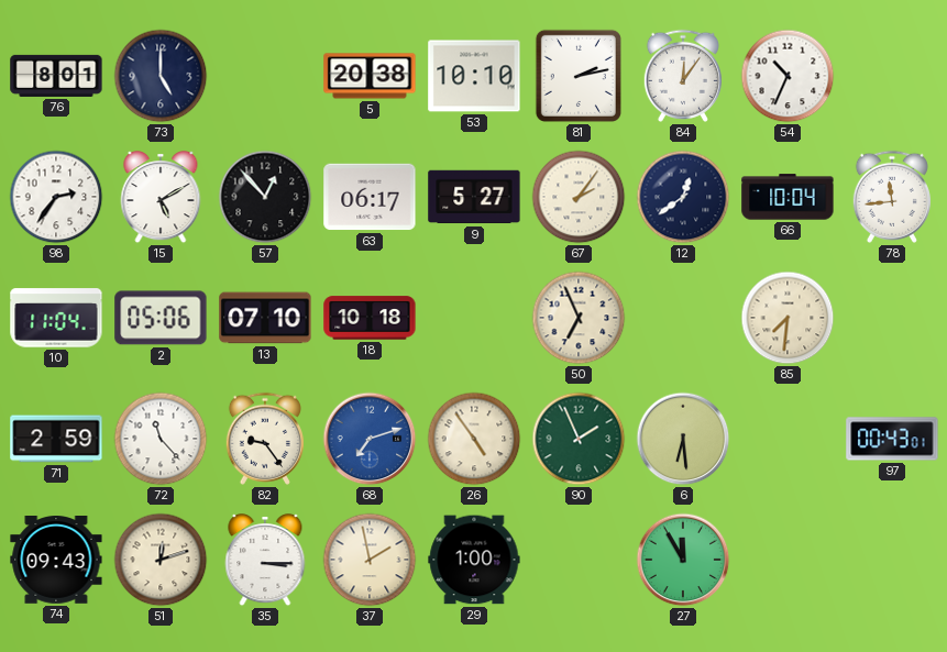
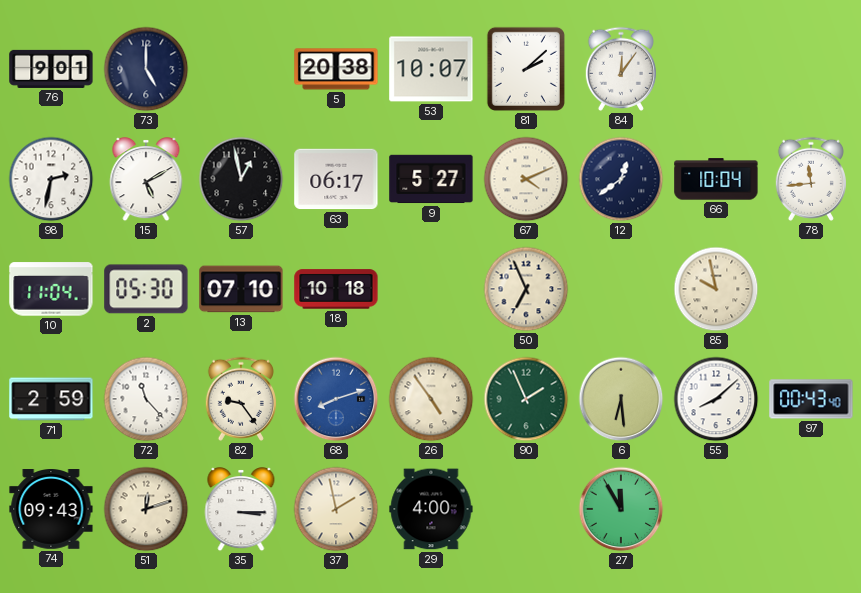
76: 8:01 -> 9:01
53: 10:10 -> 10:07
81: 2:13 -> 2:08
54: 10:34 -> none
98: 2:36 -> 2:32
57: 12:53 -> 12:58
67: 2:06 -> 4:11
2: 05:06 -> 05:30
85: 7:31 -> 9:58
68: 7:12 -> 8:12
55: none -> 8:08
97: 00:43:01 -> 00:43:40
29: 1:00 -> 4:00
